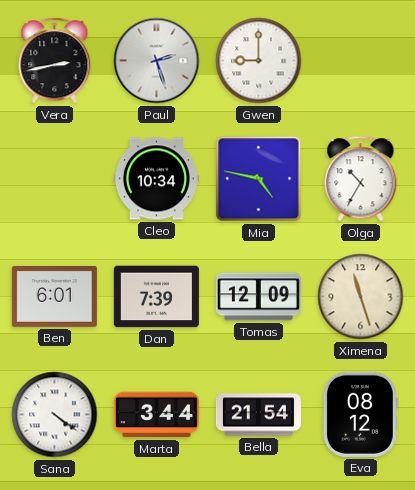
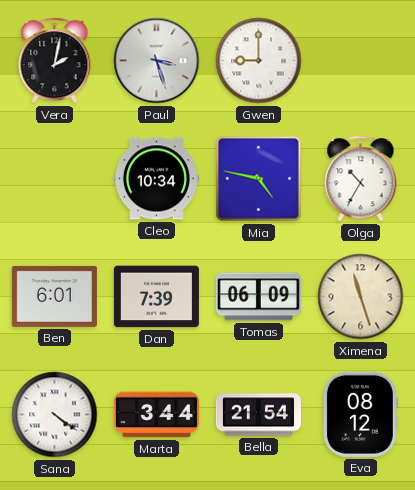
Vera: 2:43 -> 2:02
Paul: 2:27 -> 3:27
Tomas: 12:09 -> 06:09
